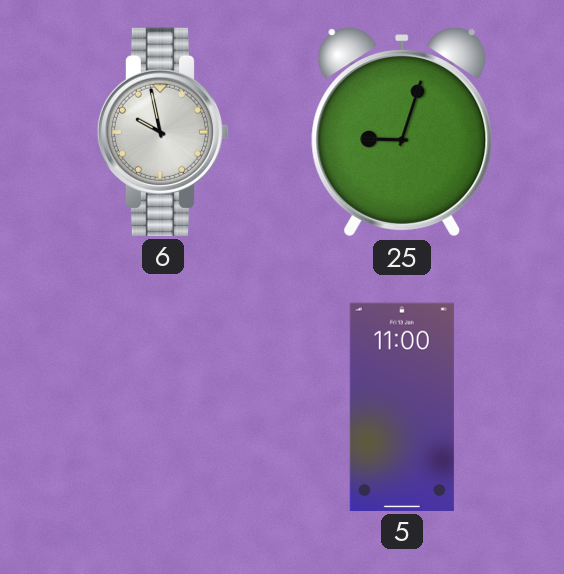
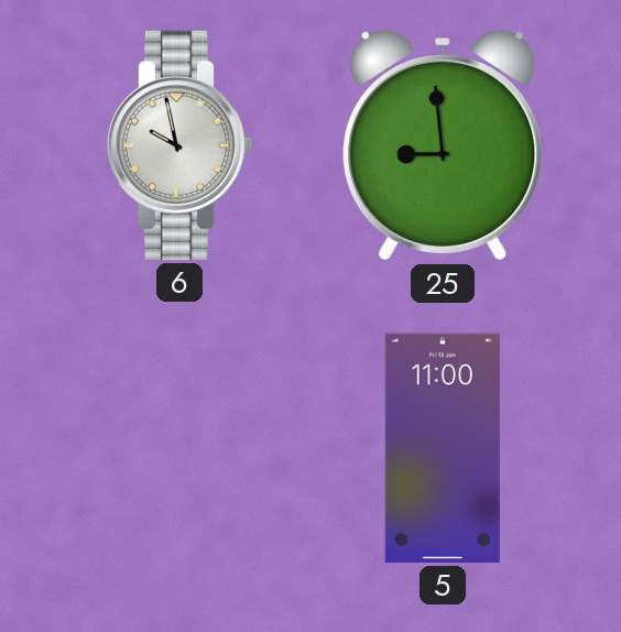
25: 9:03 -> 8:59
